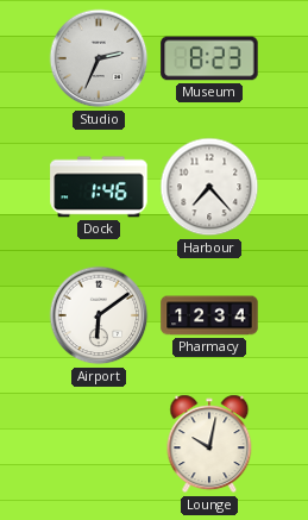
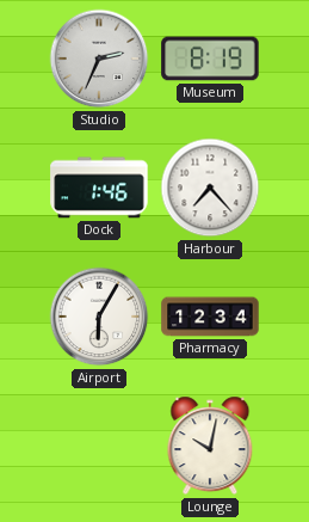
Museum: 8:23 -> 8:19
Airport: 6:09 -> 6:05
